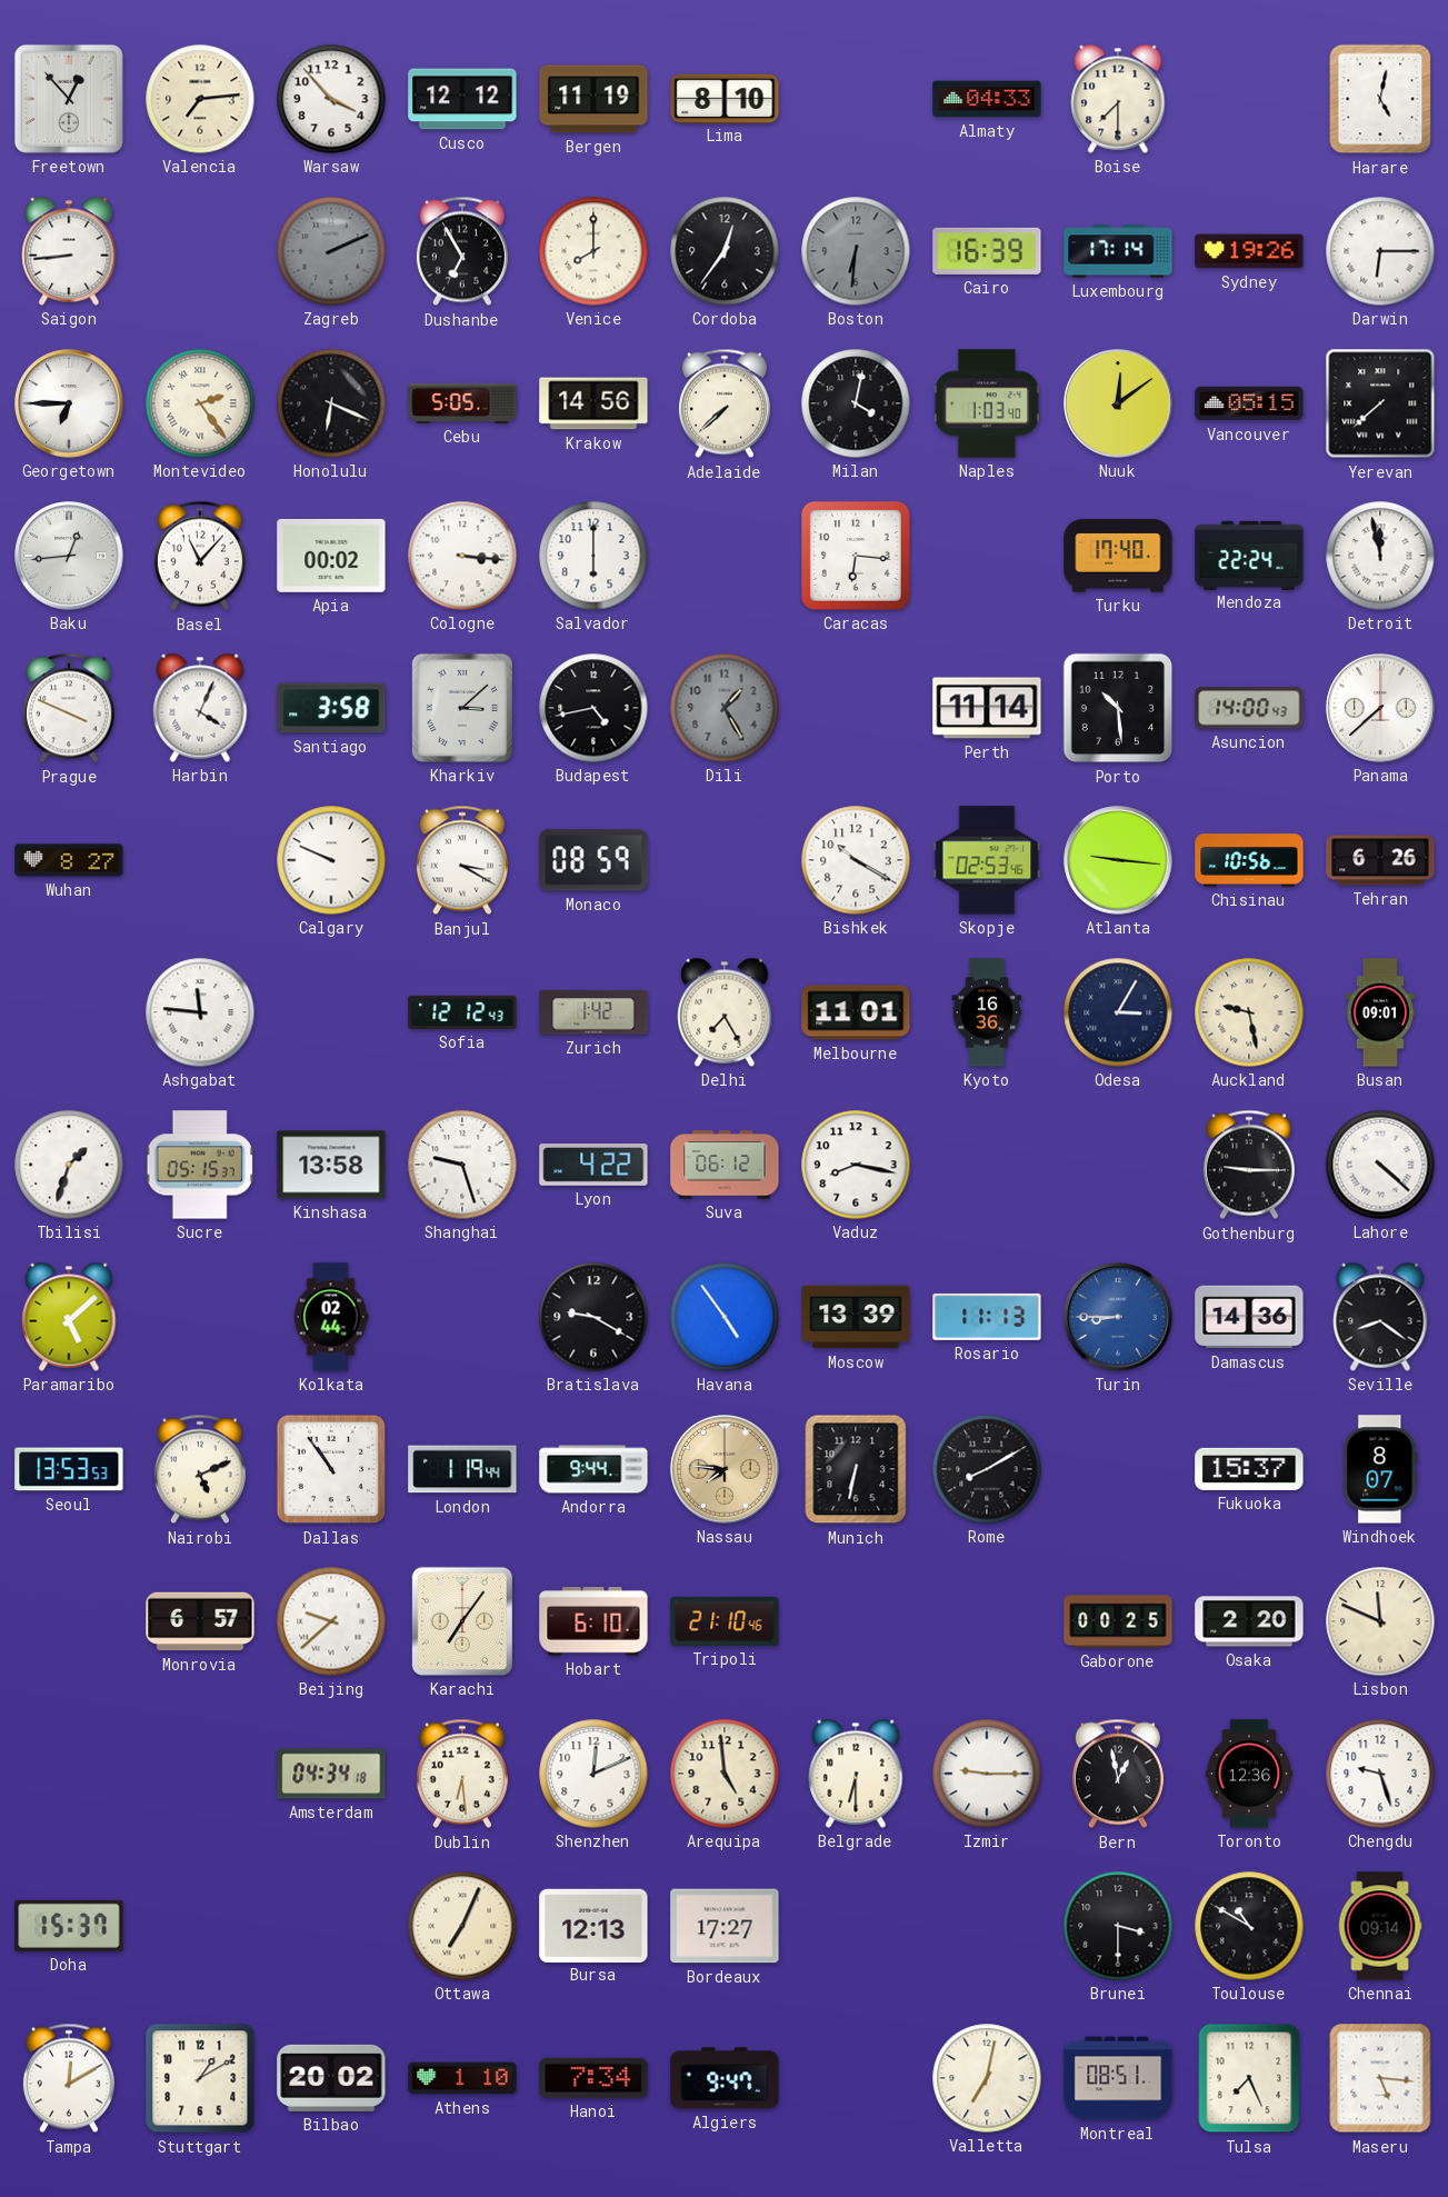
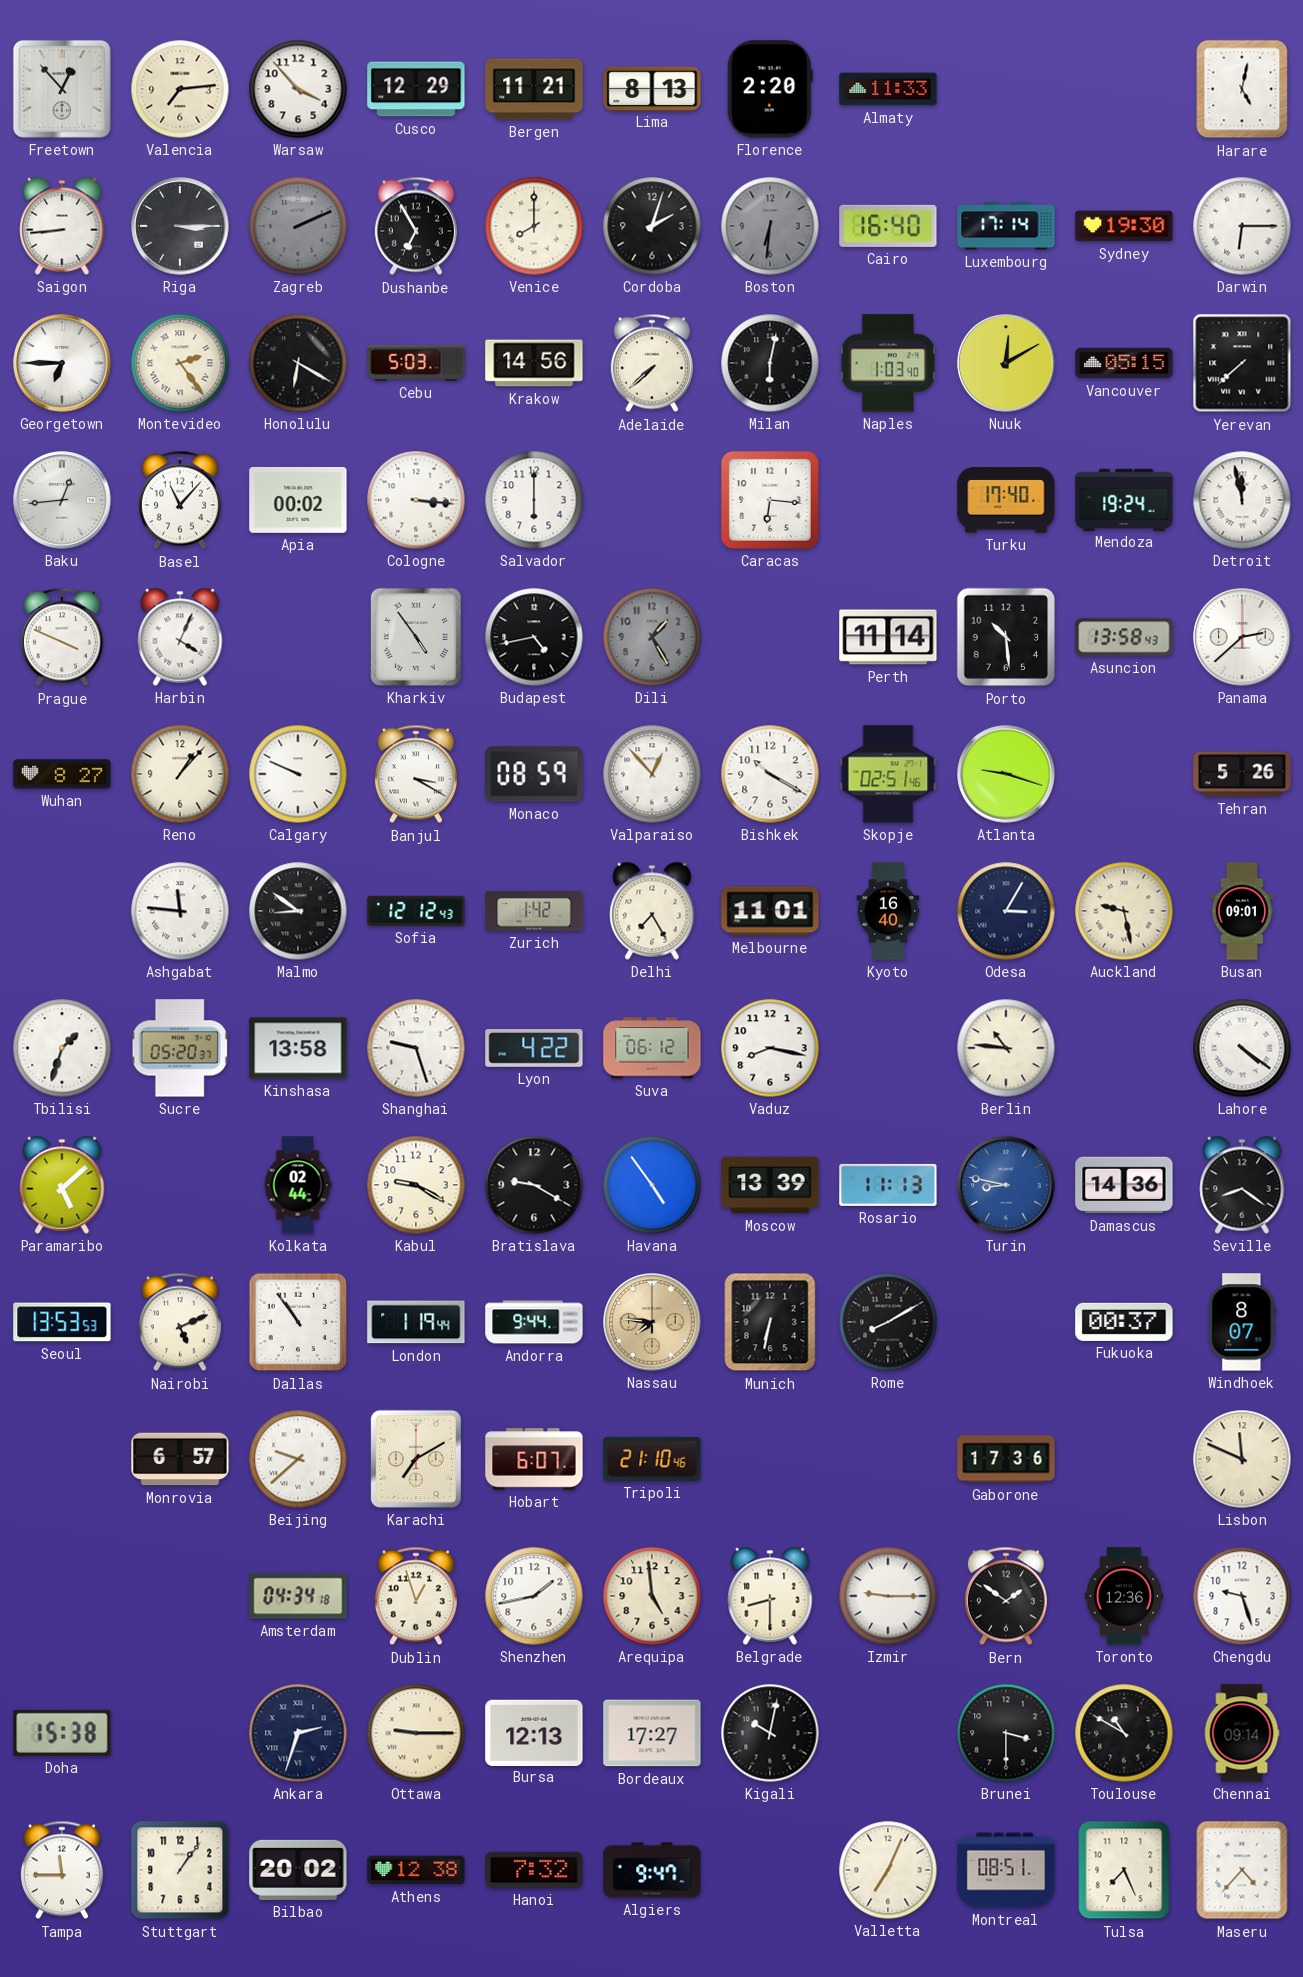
Cusco: 12:12 -> 12:29
Bergen: 11:19 -> 11:21
Lima: 8:10 -> 8:13
Florence: none -> 2:20
Almaty: 04:33 -> 11:33
Boise: 7:30 -> none
Riga: none -> 3:15
Cordoba: 12:36 -> 2:03
Cairo: 16:39 -> 16:40
Sydney: 19:26 -> 19:30
Honolulu: 6:19 -> 6:20
Cebu: 5:05 -> 5:03
Milan: 4:02 -> 6:02
Nuuk: 12:09 -> 12:10
Mendoza: 22:24 -> 19:24
Santiago: 3:58 -> none
Kharkiv: 3:08 -> 4:54
Asuncion: 14:00 -> 13:58
Panama: 7:38 -> 2:38
Reno: none -> 1:07
Valparaiso: none -> 12:53
Skopje: 02:53 -> 02:51
Atlanta: 9:16 -> 9:18
Chisinau: 10:56 -> none
Tehran: 6:26 -> 5:26
Malmo: none -> 8:51
Kyoto: 16:36 -> 16:40
Sucre: 05:15 -> 05:20
Berlin: none -> 10:46
Gothenburg: 9:15 -> none
Lahore: 4:22 -> 4:21
Kabul: none -> 9:20
Turin: 8:45 -> 8:47
Fukuoka: 15:37 -> 00:37
Karachi: 7:06 -> 7:10
Hobart: 6:10 -> 6:07
Gaborone: 00:25 -> 17:36
Osaka: 2:20 -> none
Dublin: 6:29 -> 12:57
Shenzhen: 12:11 -> 1:43
Belgrade: 6:30 -> 8:30
Bern: 12:58 -> 1:51
Doha: 15:37 -> 15:38
Ankara: none -> 2:33
Ottawa: 7:04 -> 9:15
Kigali: none -> 10:02
Tampa: 12:10 -> 11:45
Stuttgart: 1:10 -> 1:06
Athens: 1:10 -> 12:38
Hanoi: 7:34 -> 7:32
Valletta: 7:02 -> 7:04
Maseru: 5:16 -> 4:37
